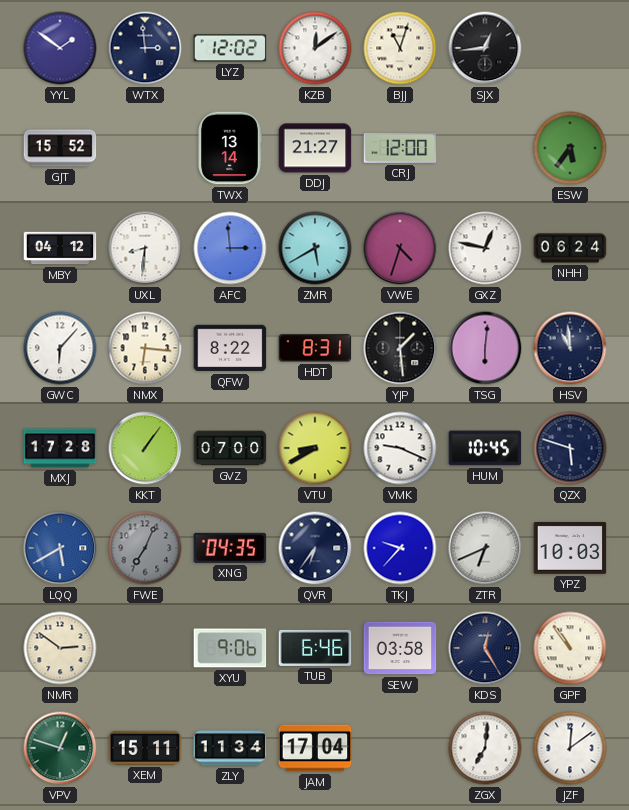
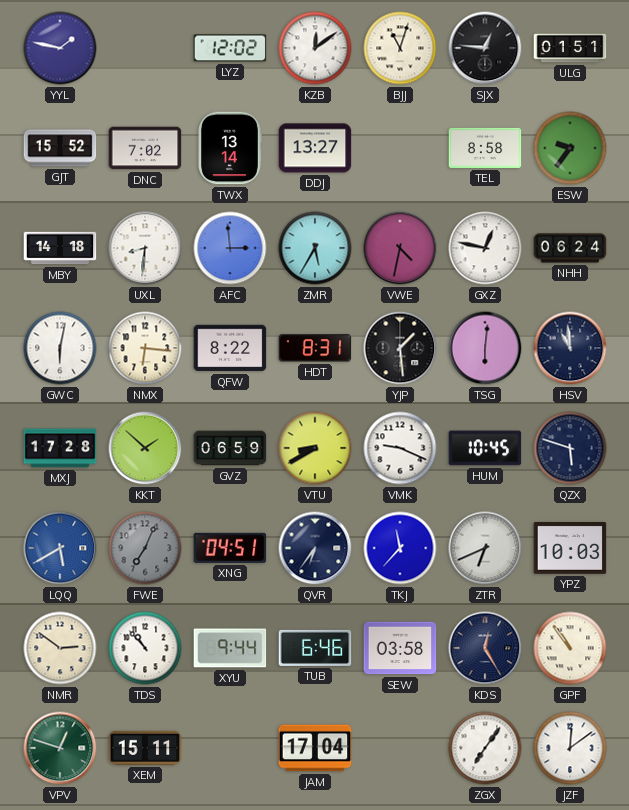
YYL: 1:51 -> 1:47
WTX: 2:59 -> none
SJX: 12:44 -> 12:46
ULG: none -> 01:51
DNC: none -> 7:02
DDJ: 21:27 -> 13:27
CRJ: 12:00 -> none
TEL: none -> 8:58
ESW: 5:36 -> 9:36
MBY: 04:12 -> 14:18
ZMR: 5:40 -> 5:35
VWE: 4:33 -> 4:32
GWC: 6:07 -> 6:02
KKT: 1:06 -> 1:52
GVZ: 07:00 -> 06:59
XNG: 04:35 -> 04:51
TKJ: 9:37 -> 11:37
TDS: none -> 10:53
XYU: 9:06 -> 9:44
ZLY: 11:34 -> none
ZGX: 7:01 -> 7:06
